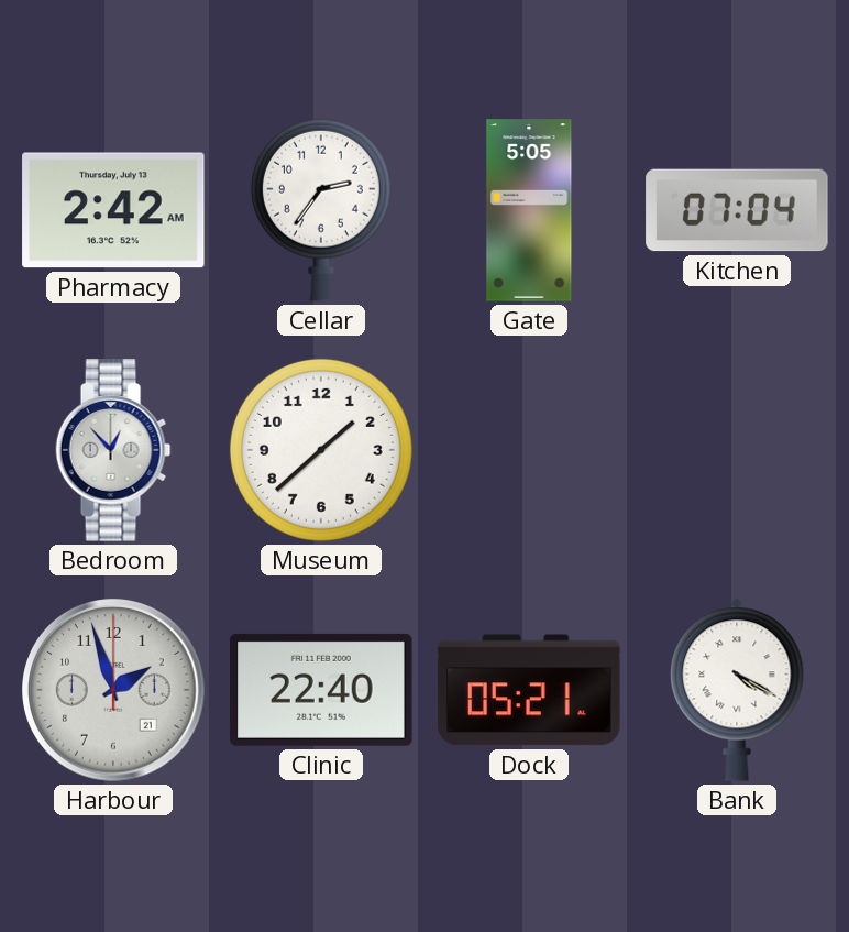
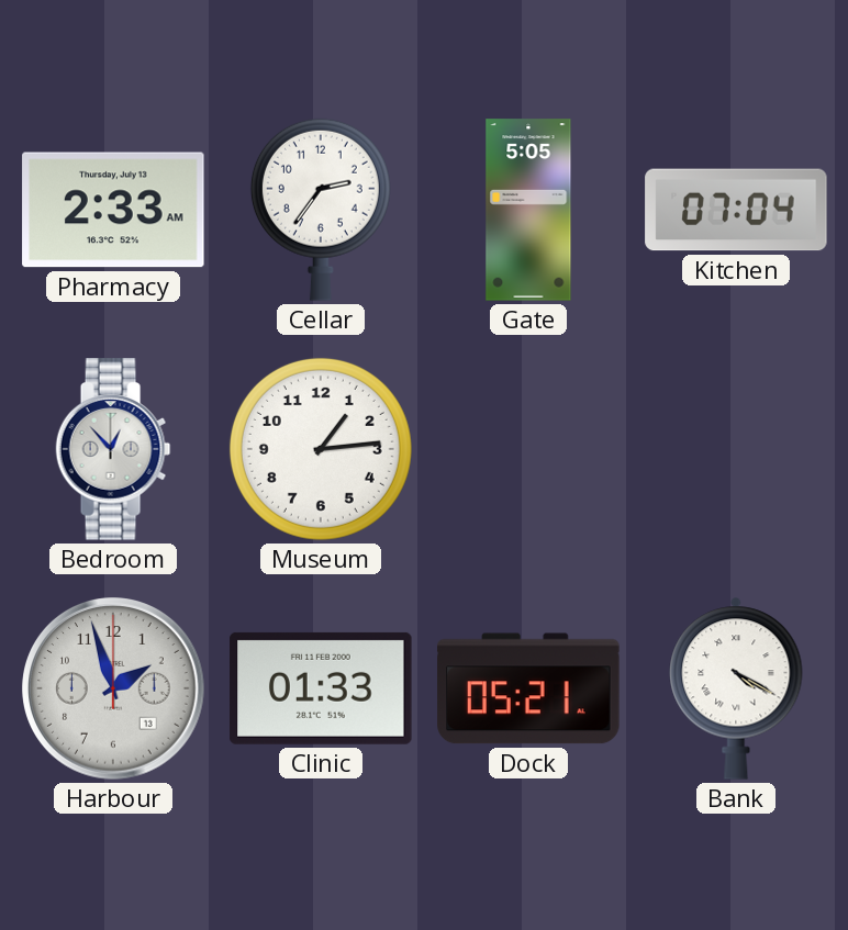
Pharmacy: 2:42 -> 2:33
Museum: 1:38 -> 1:14
Harbour date: 21 -> 13
Clinic: 22:40 -> 01:33
